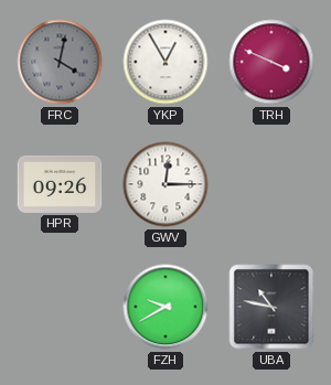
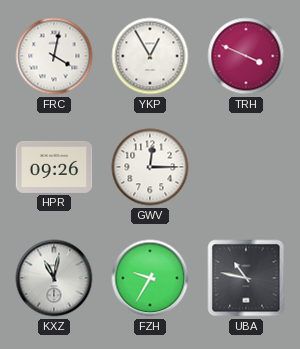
FRC dial: grey -> white
KXZ: none -> 11:02
FZH: 9:40 -> 9:35
